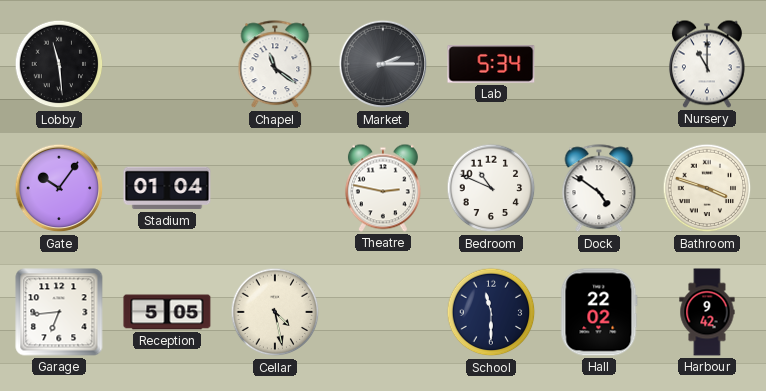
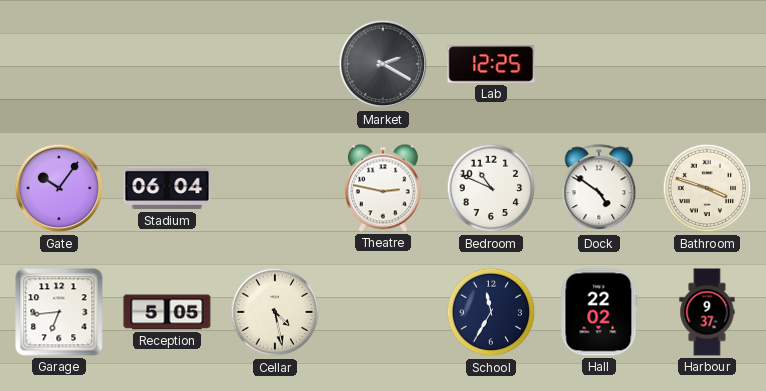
Lobby: 11:29 -> none
Chapel: 11:21 -> none
Market: 2:15 -> 2:20
Lab: 5:34 -> 12:25
Nursery: 11:00 -> none
Stadium: 01:04 -> 06:04
School: 11:30 -> 11:35
Harbour: 9:42 -> 9:37
